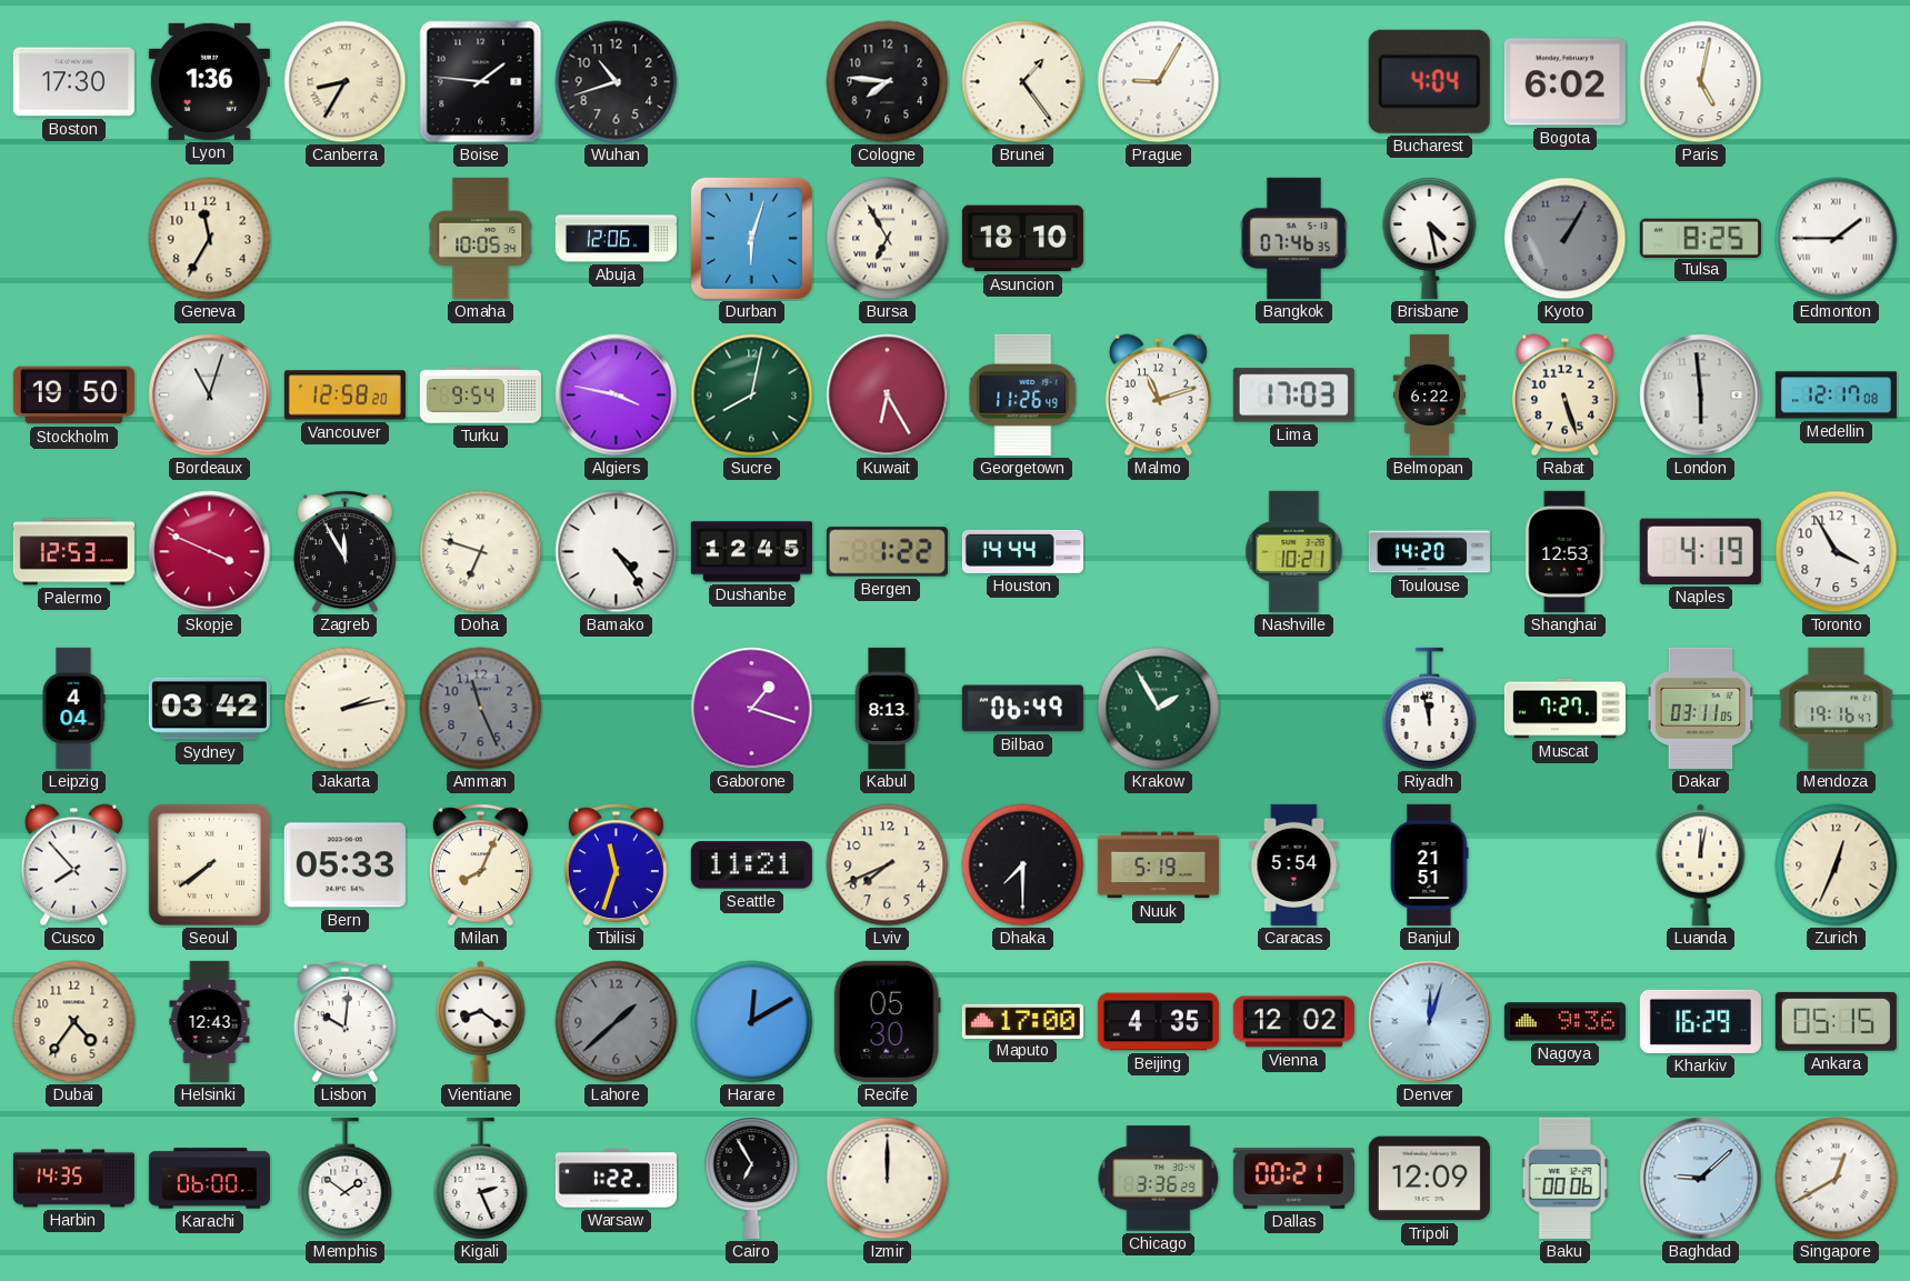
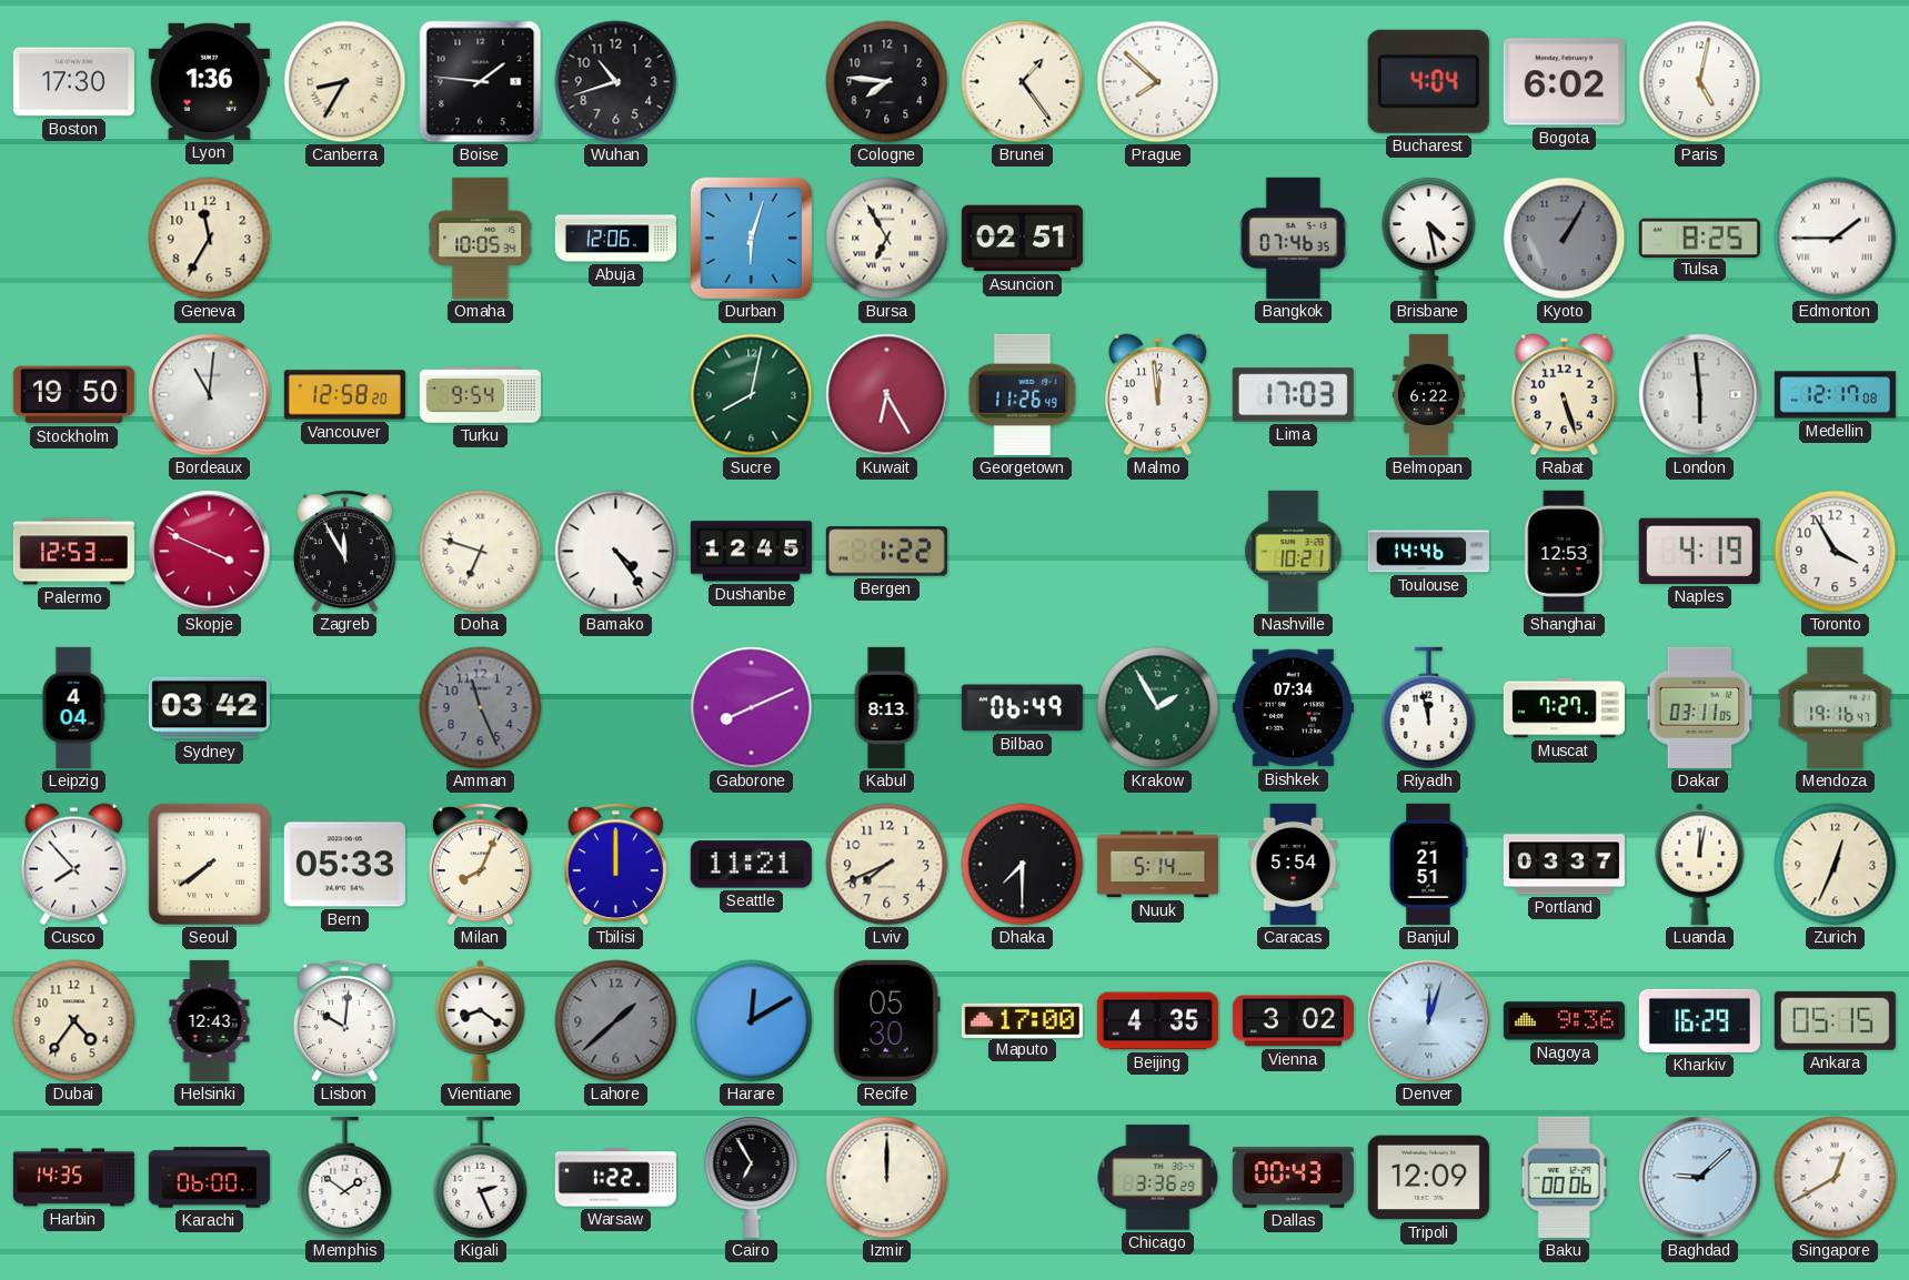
Prague: 9:05 -> 7:52
Asuncion: 18:10 -> 02:51
Bordeaux: 11:03 -> 11:01
Algiers: 3:47 -> none
Malmo: 11:12 -> 11:59
Houston: 14:44 -> none
Toulouse: 14:20 -> 14:46
Jakarta: 2:13 -> none
Gaborone: 1:18 -> 8:11
Bishkek: none -> 07:34
Tbilisi: 11:33 -> 12:00
Nuuk: 5:19 -> 5:14
Portland: none -> 03:37
Vienna: 12:02 -> 3:02
Dallas: 00:21 -> 00:43
